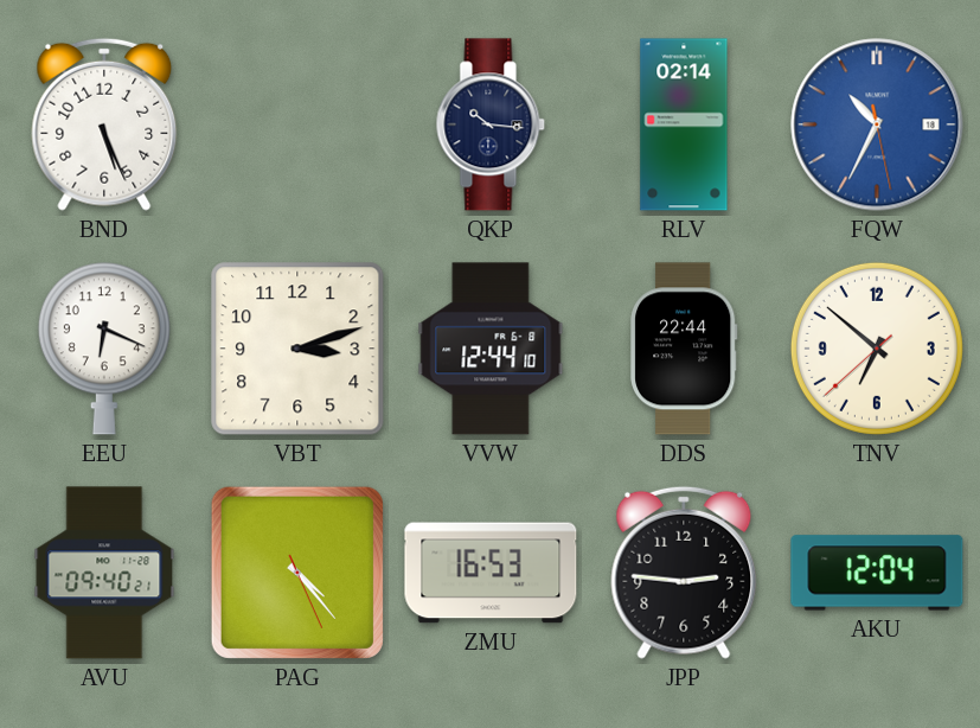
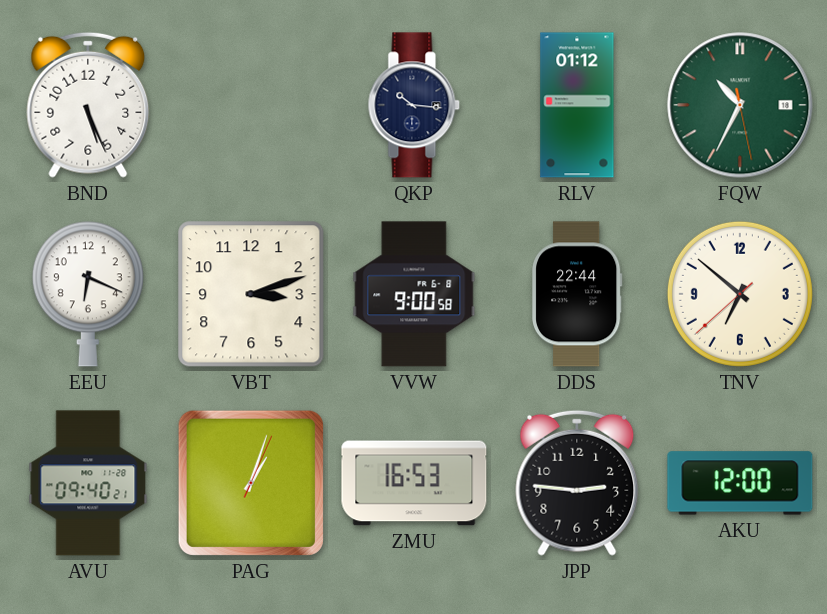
RLV: 02:14 -> 01:12
FQW dial: blue -> green
VVW: 12:44 -> 9:00
PAG: 4:23 -> 1:03
AKU: 12:04 -> 12:00
